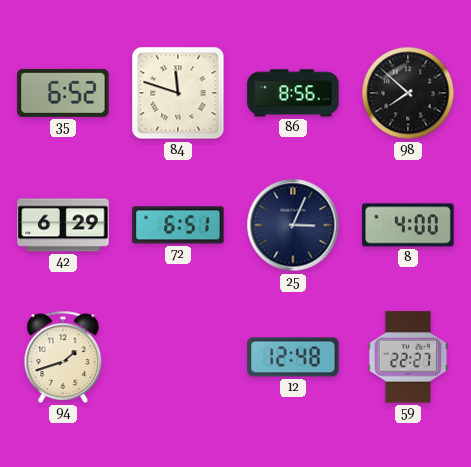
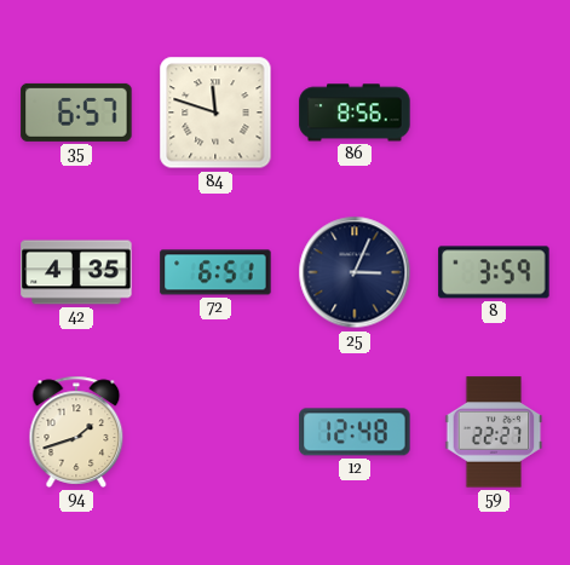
35: 6:52 -> 6:57
98: 7:52 -> none
42: 6:29 -> 4:35
8: 4:00 -> 3:59
